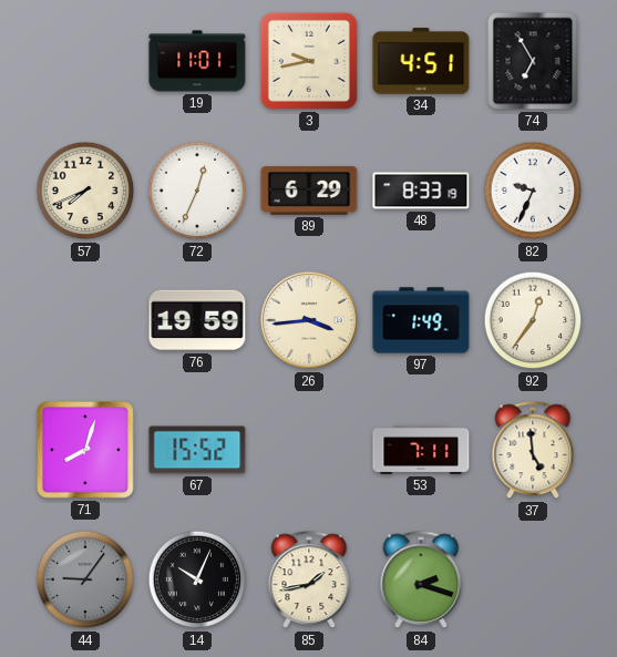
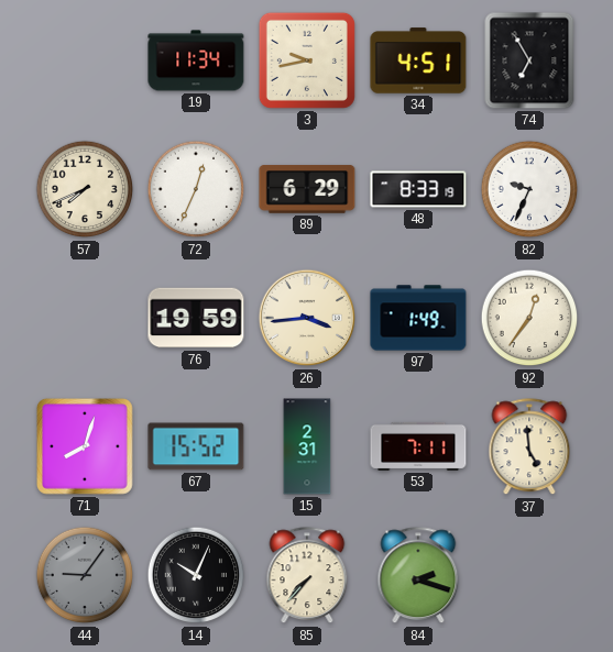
19: 11:01 -> 11:34
15: none -> 2:31
85: 1:43 -> 7:37
